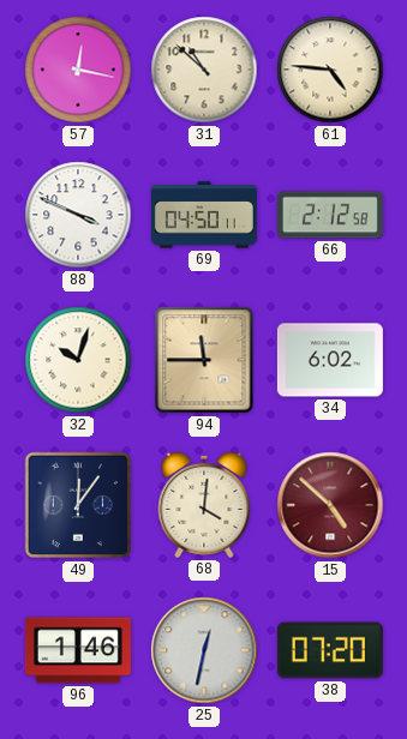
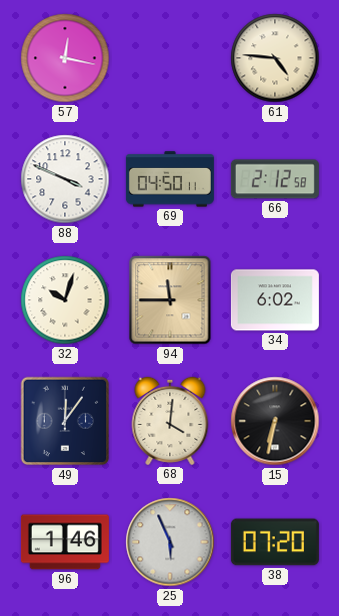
31: 10:52 -> none
15: 4:52 -> 6:32
15 dial: burgundy -> black
25: 12:32 -> 5:56
